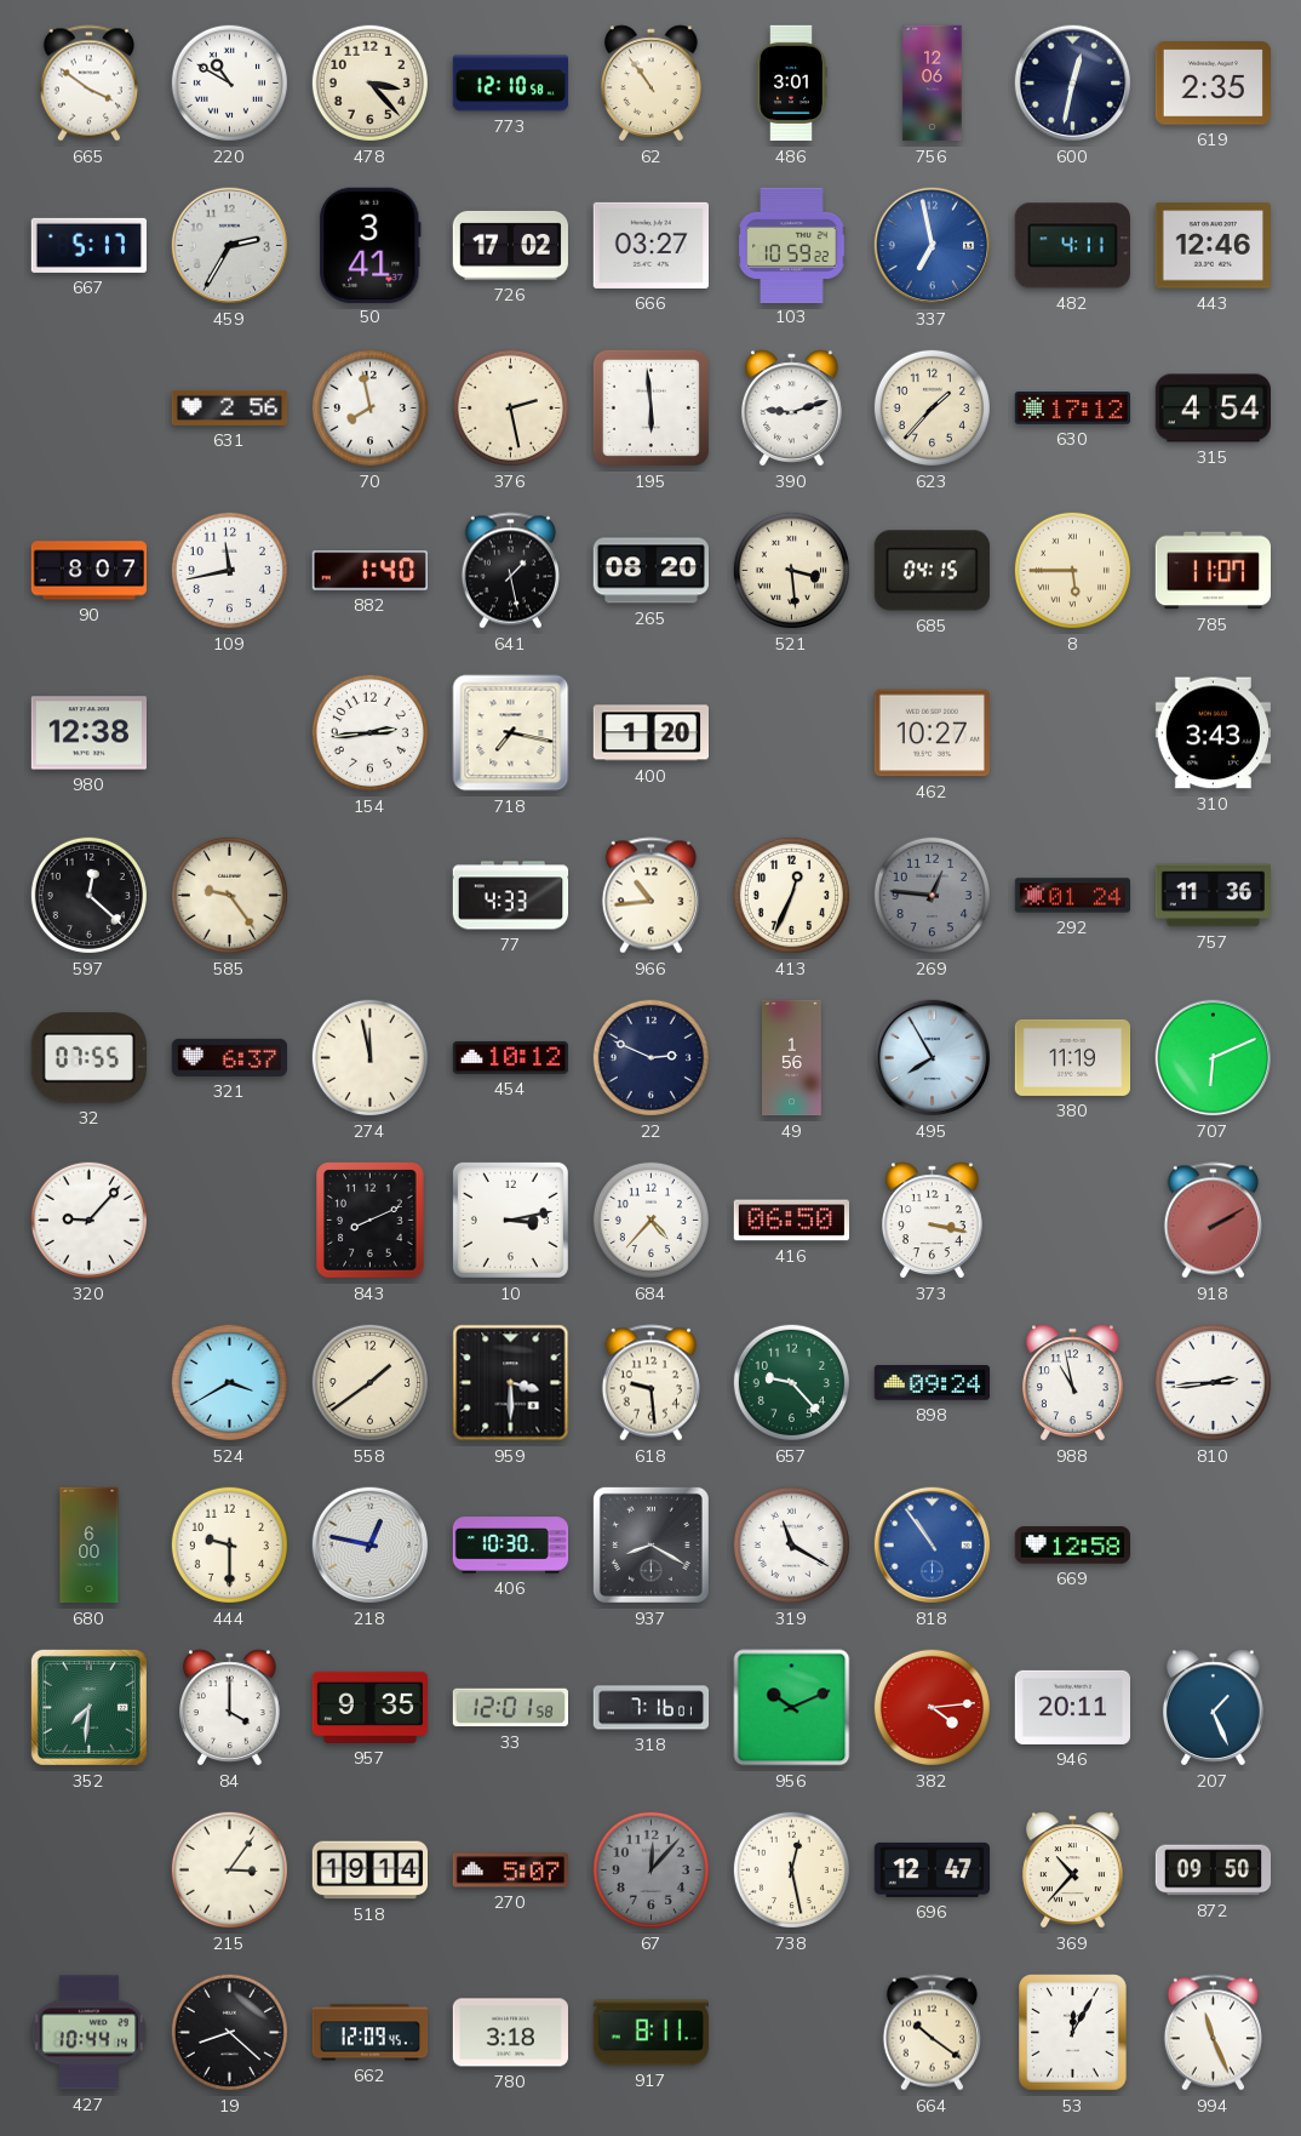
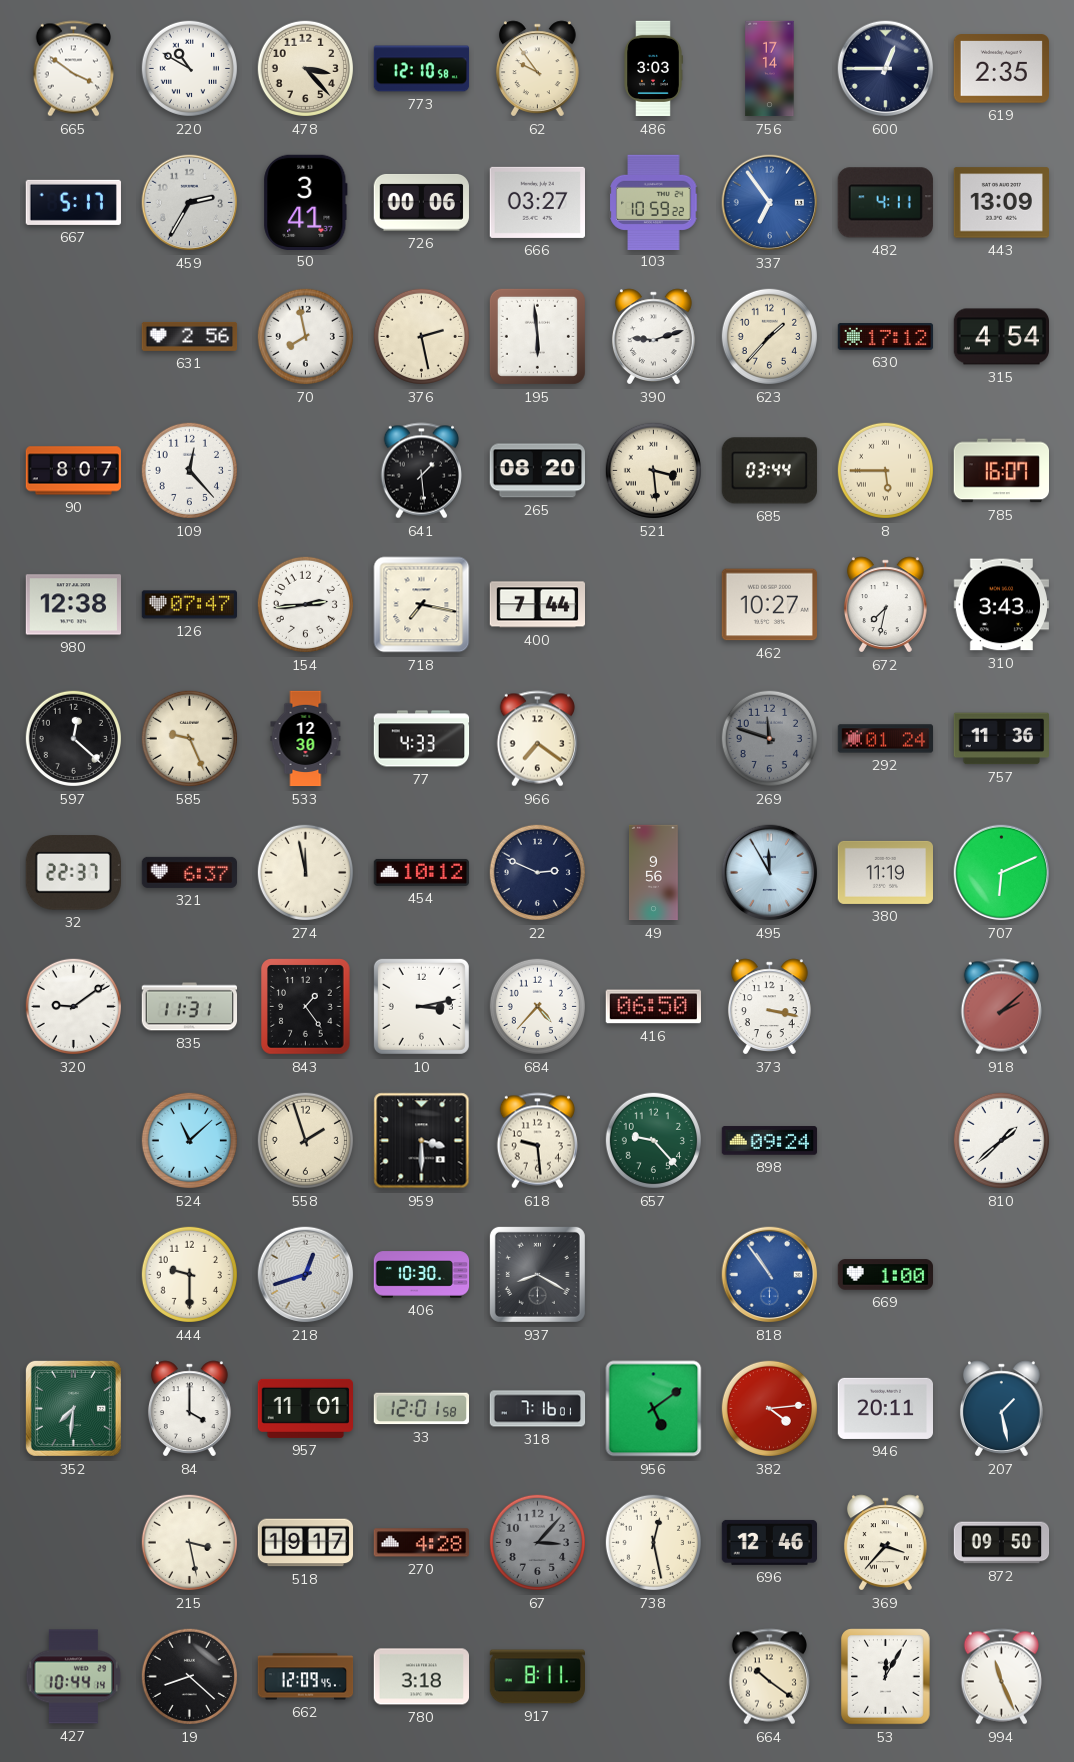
62: 10:54 -> 9:54
486: 3:01 -> 3:03
756: 12:06 -> 17:14
600: 12:32 -> 12:45
726: 17:02 -> 00:06
337: 6:58 -> 6:54
443: 12:46 -> 13:09
109: 11:43 -> 12:23
882: 1:40 -> none
641: 1:28 -> 1:29
685: 04:15 -> 03:44
785: 11:07 -> 16:07
126: none -> 07:47
400: 1:20 -> 7:44
672: none -> 7:32
585: 9:24 -> 9:26
533: none -> 12:30
966: 10:44 -> 7:21
413: 12:34 -> none
269: 12:46 -> 11:48
32: 07:55 -> 22:37
49: 1:56 -> 9:56
495: 7:55 -> 11:55
320: 9:07 -> 9:09
835: none -> 11:31
843: 8:11 -> 1:24
918: 2:10 -> 2:08
524: 3:40 -> 11:08
558: 1:39 -> 1:57
988: 10:58 -> none
810: 2:44 -> 1:38
680: 6:00 -> none
218: 12:47 -> 12:42
319: 11:20 -> none
669: 12:58 -> 1:00
957: 9:35 -> 11:01
956: 10:11 -> 5:09
207: 1:26 -> 1:28
215: 3:06 -> 3:28
518: 19:14 -> 19:17
270: 5:07 -> 4:28
67: 12:07 -> 3:07
696: 12:47 -> 12:46
369: 10:37 -> 3:37
